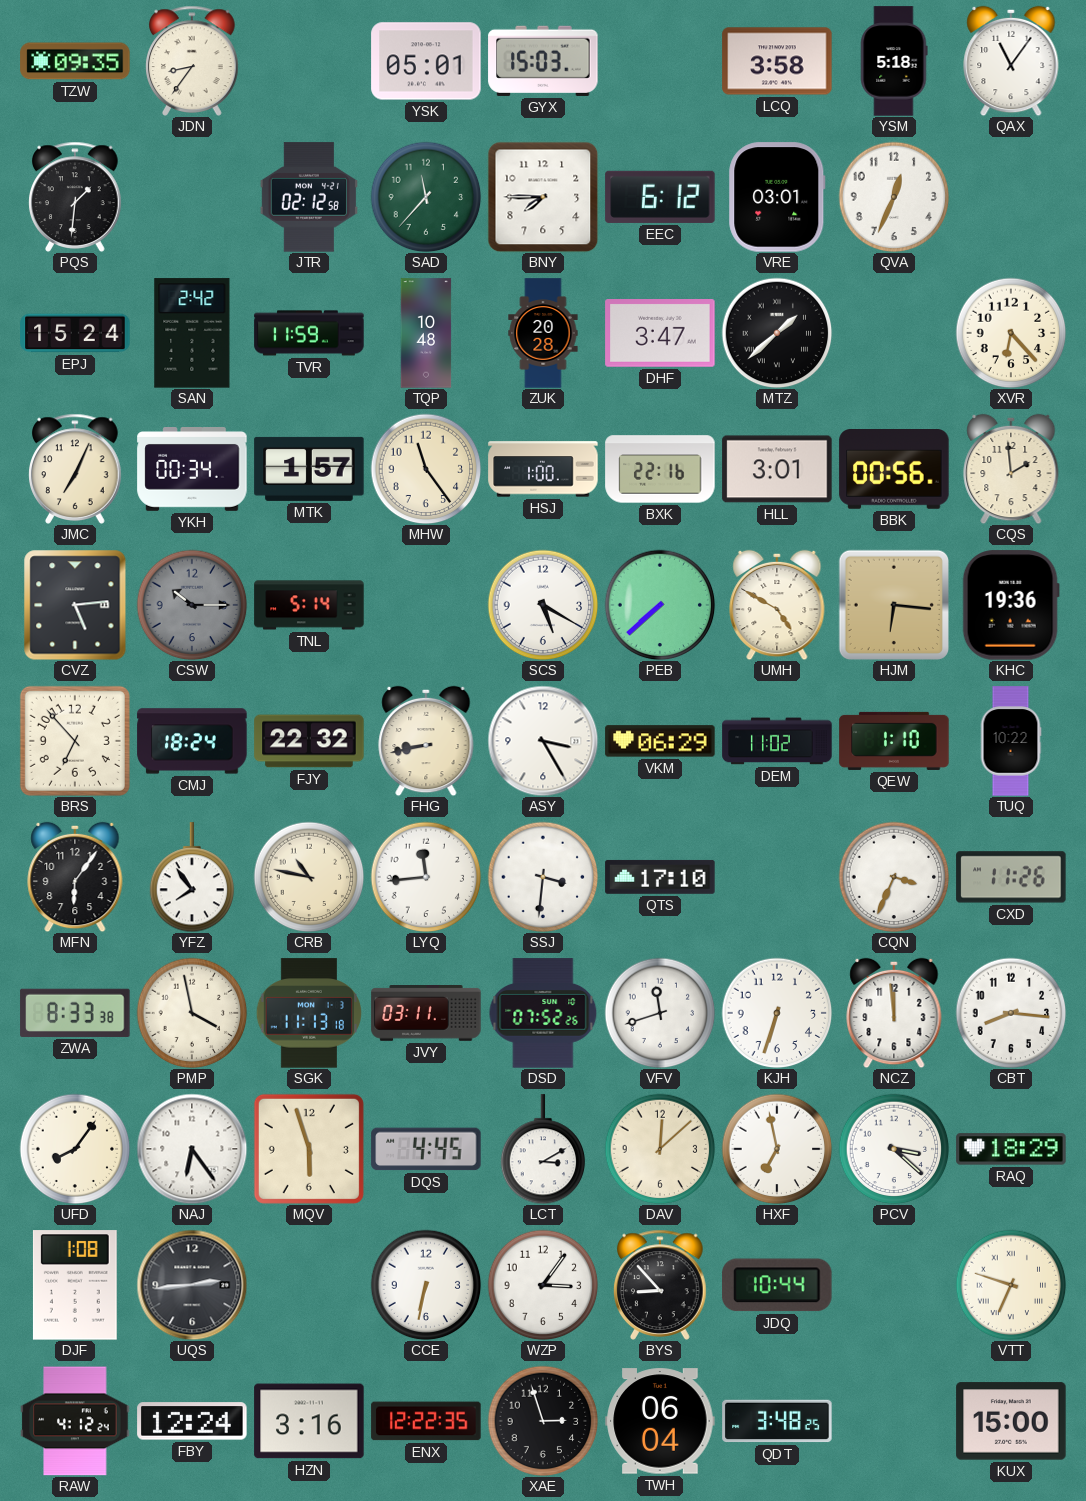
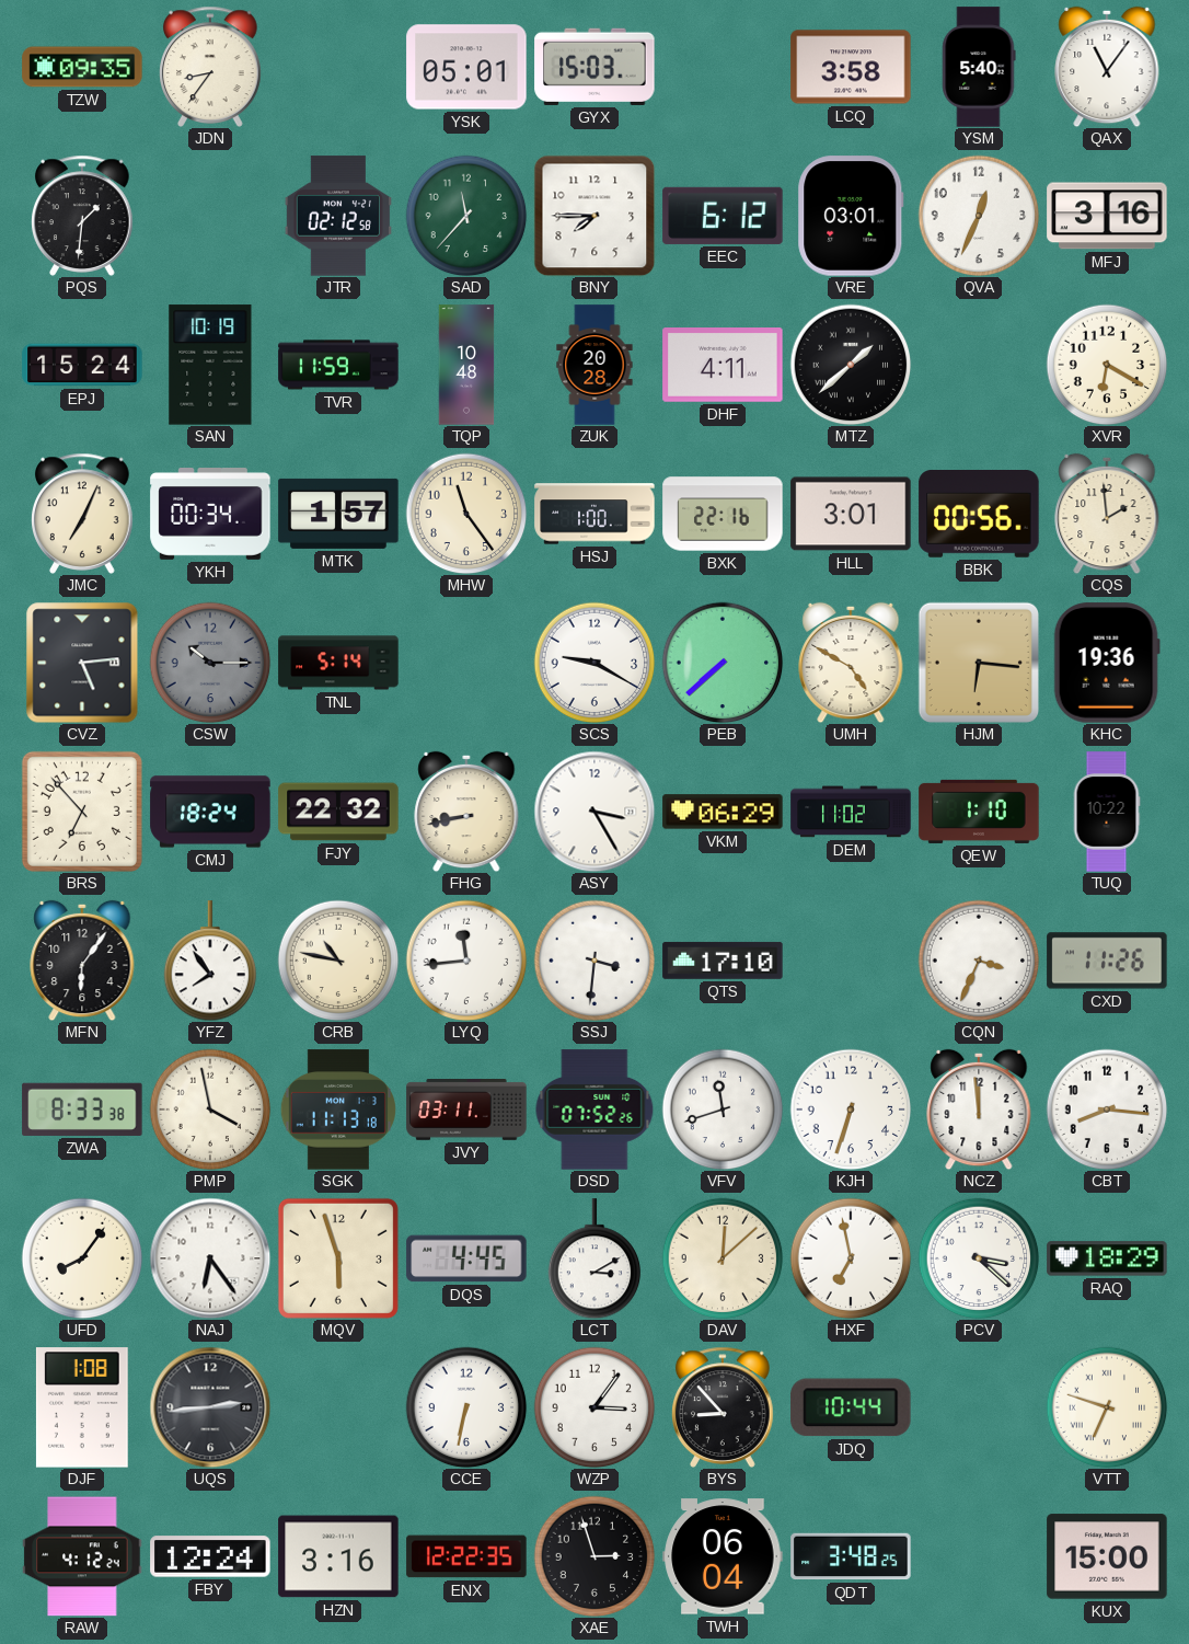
YSM: 5:18 -> 5:40
MFJ: none -> 3:16
SAN: 2:42 -> 10:19
DHF: 3:47 -> 4:11
XVR: 6:23 -> 6:20
SCS: 5:20 -> 9:20
